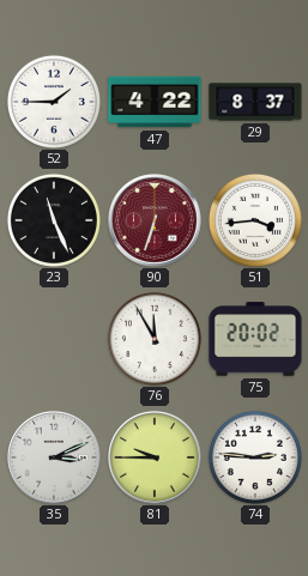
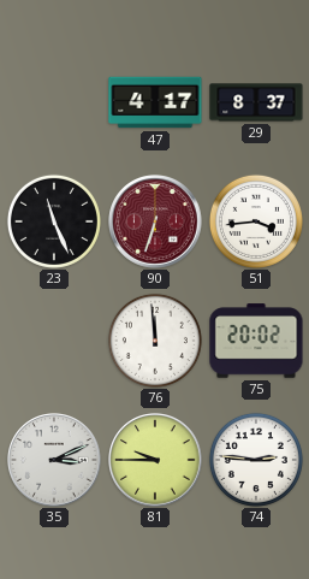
52: 1:45 -> none
47: 4:22 -> 4:17
76: 11:55 -> 11:59
